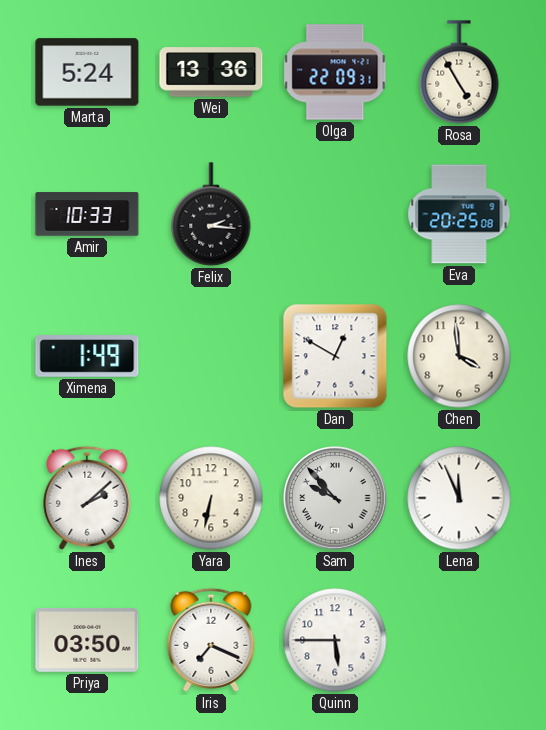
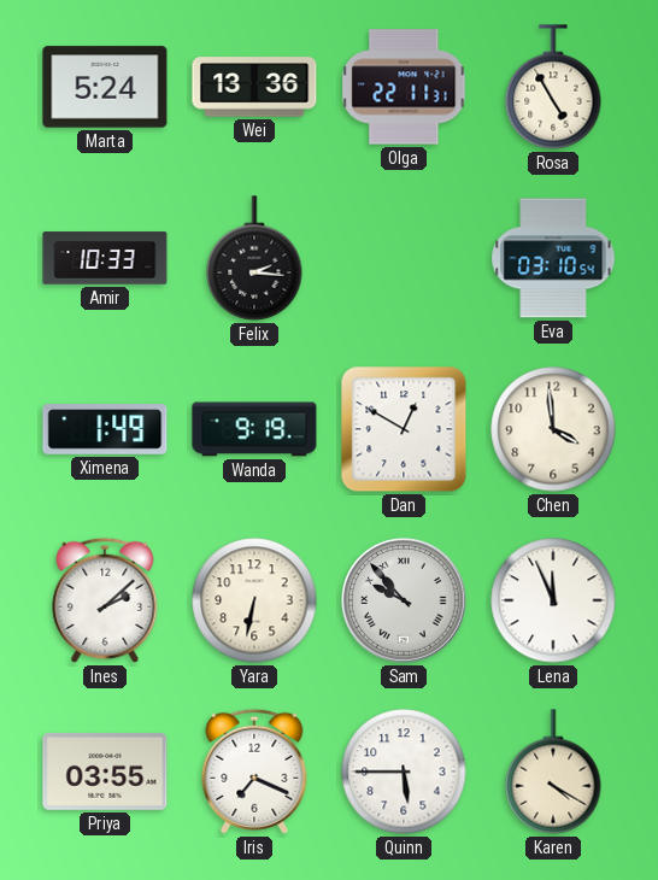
Olga: 22:09 -> 22:11
Eva: 20:25 -> 03:10
Wanda: none -> 9:19
Priya: 03:50 -> 03:55
Karen: none -> 4:20
